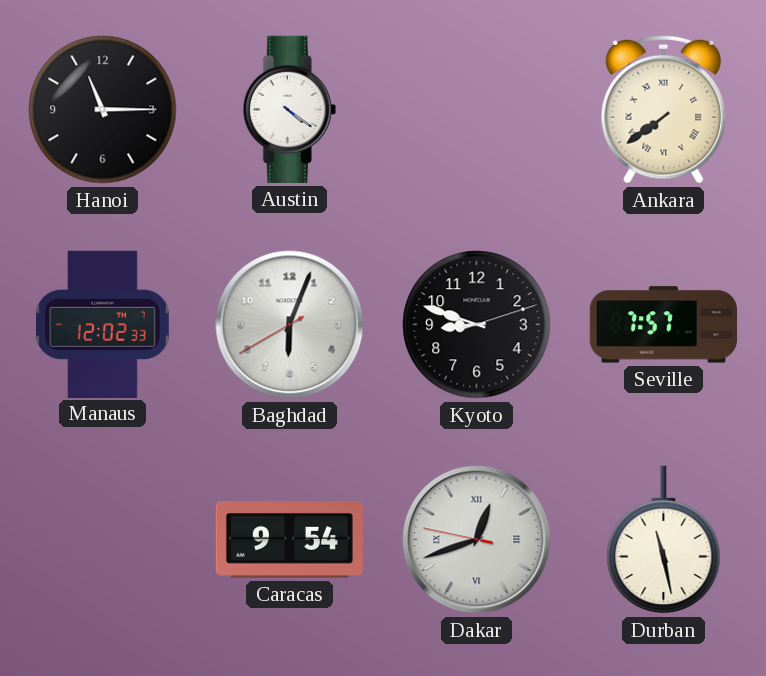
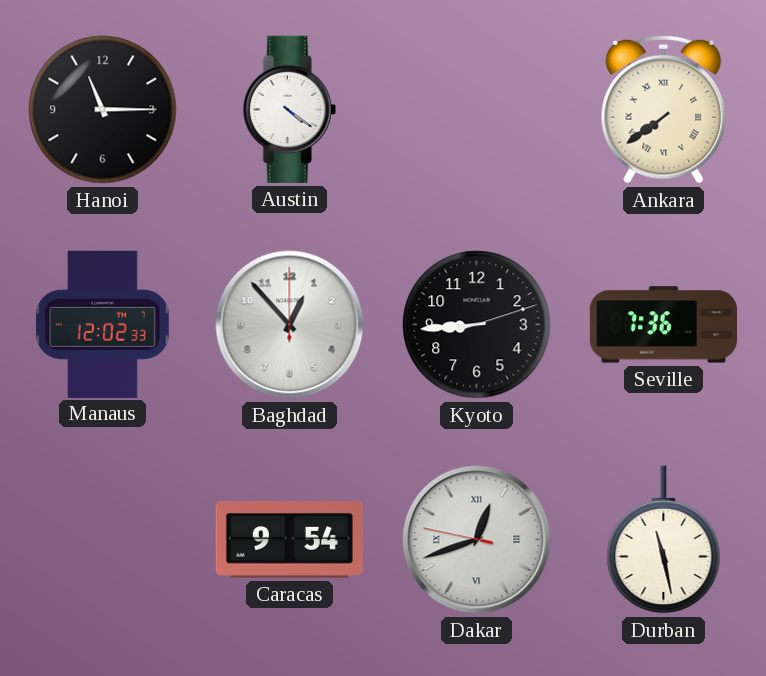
Baghdad: 6:03 -> 12:53
Kyoto: 8:48 -> 8:44
Seville: 7:57 -> 7:36
